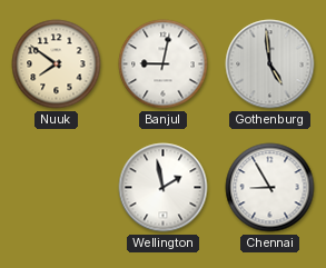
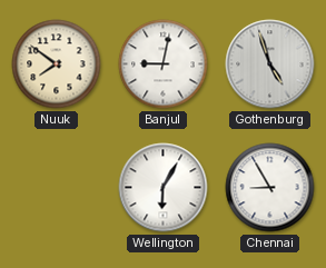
Gothenburg: 4:59 -> 4:57
Wellington: 1:58 -> 6:05
